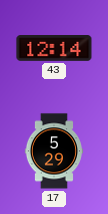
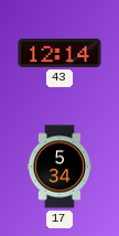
17: 5:29 -> 5:34
